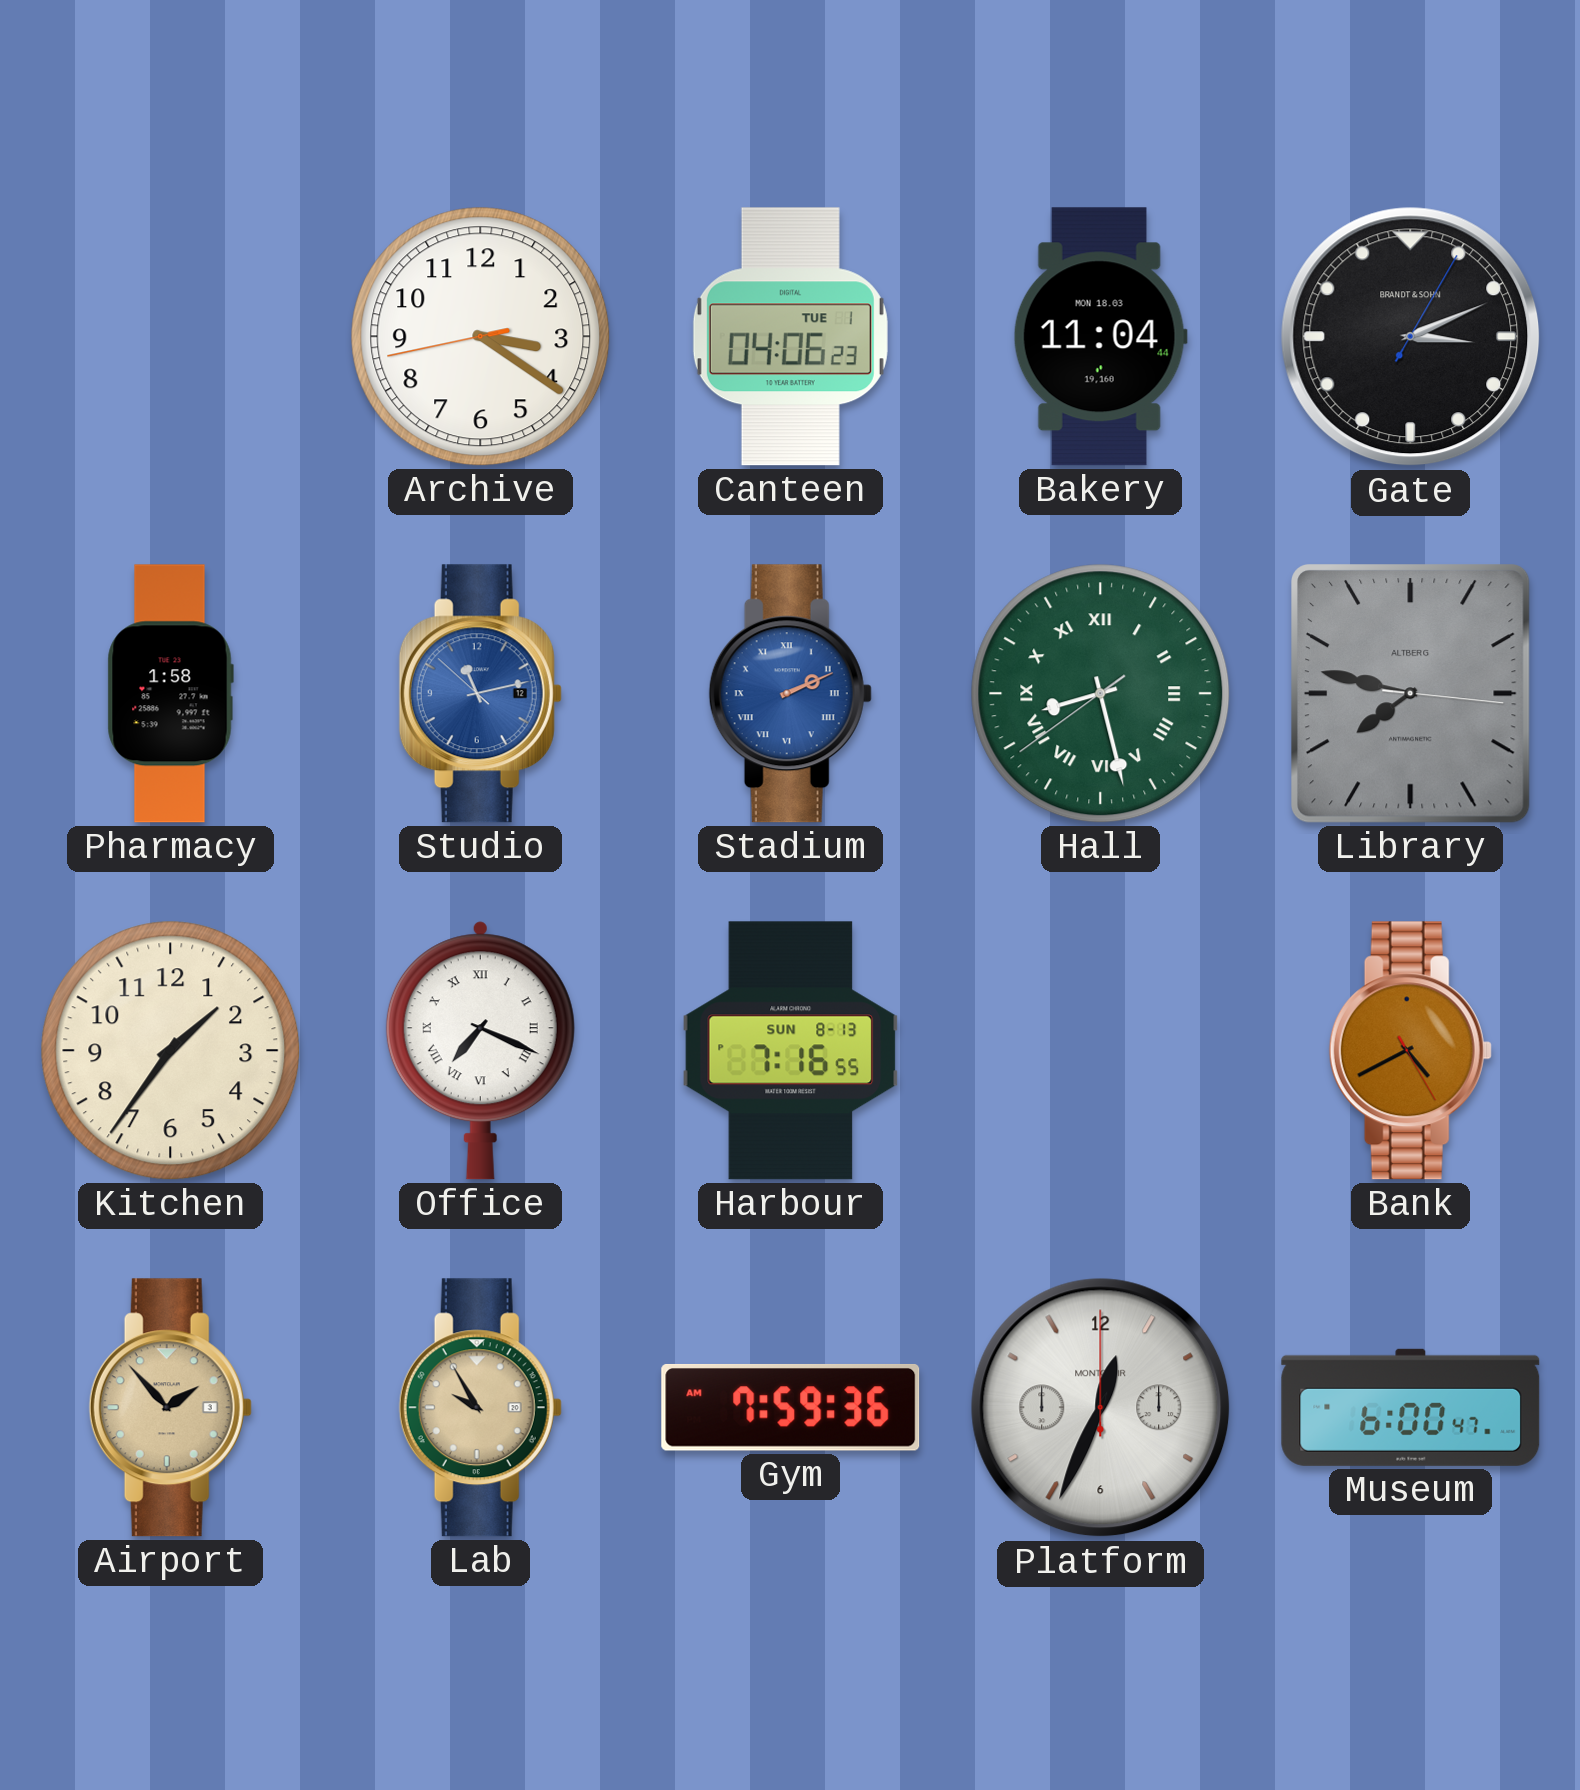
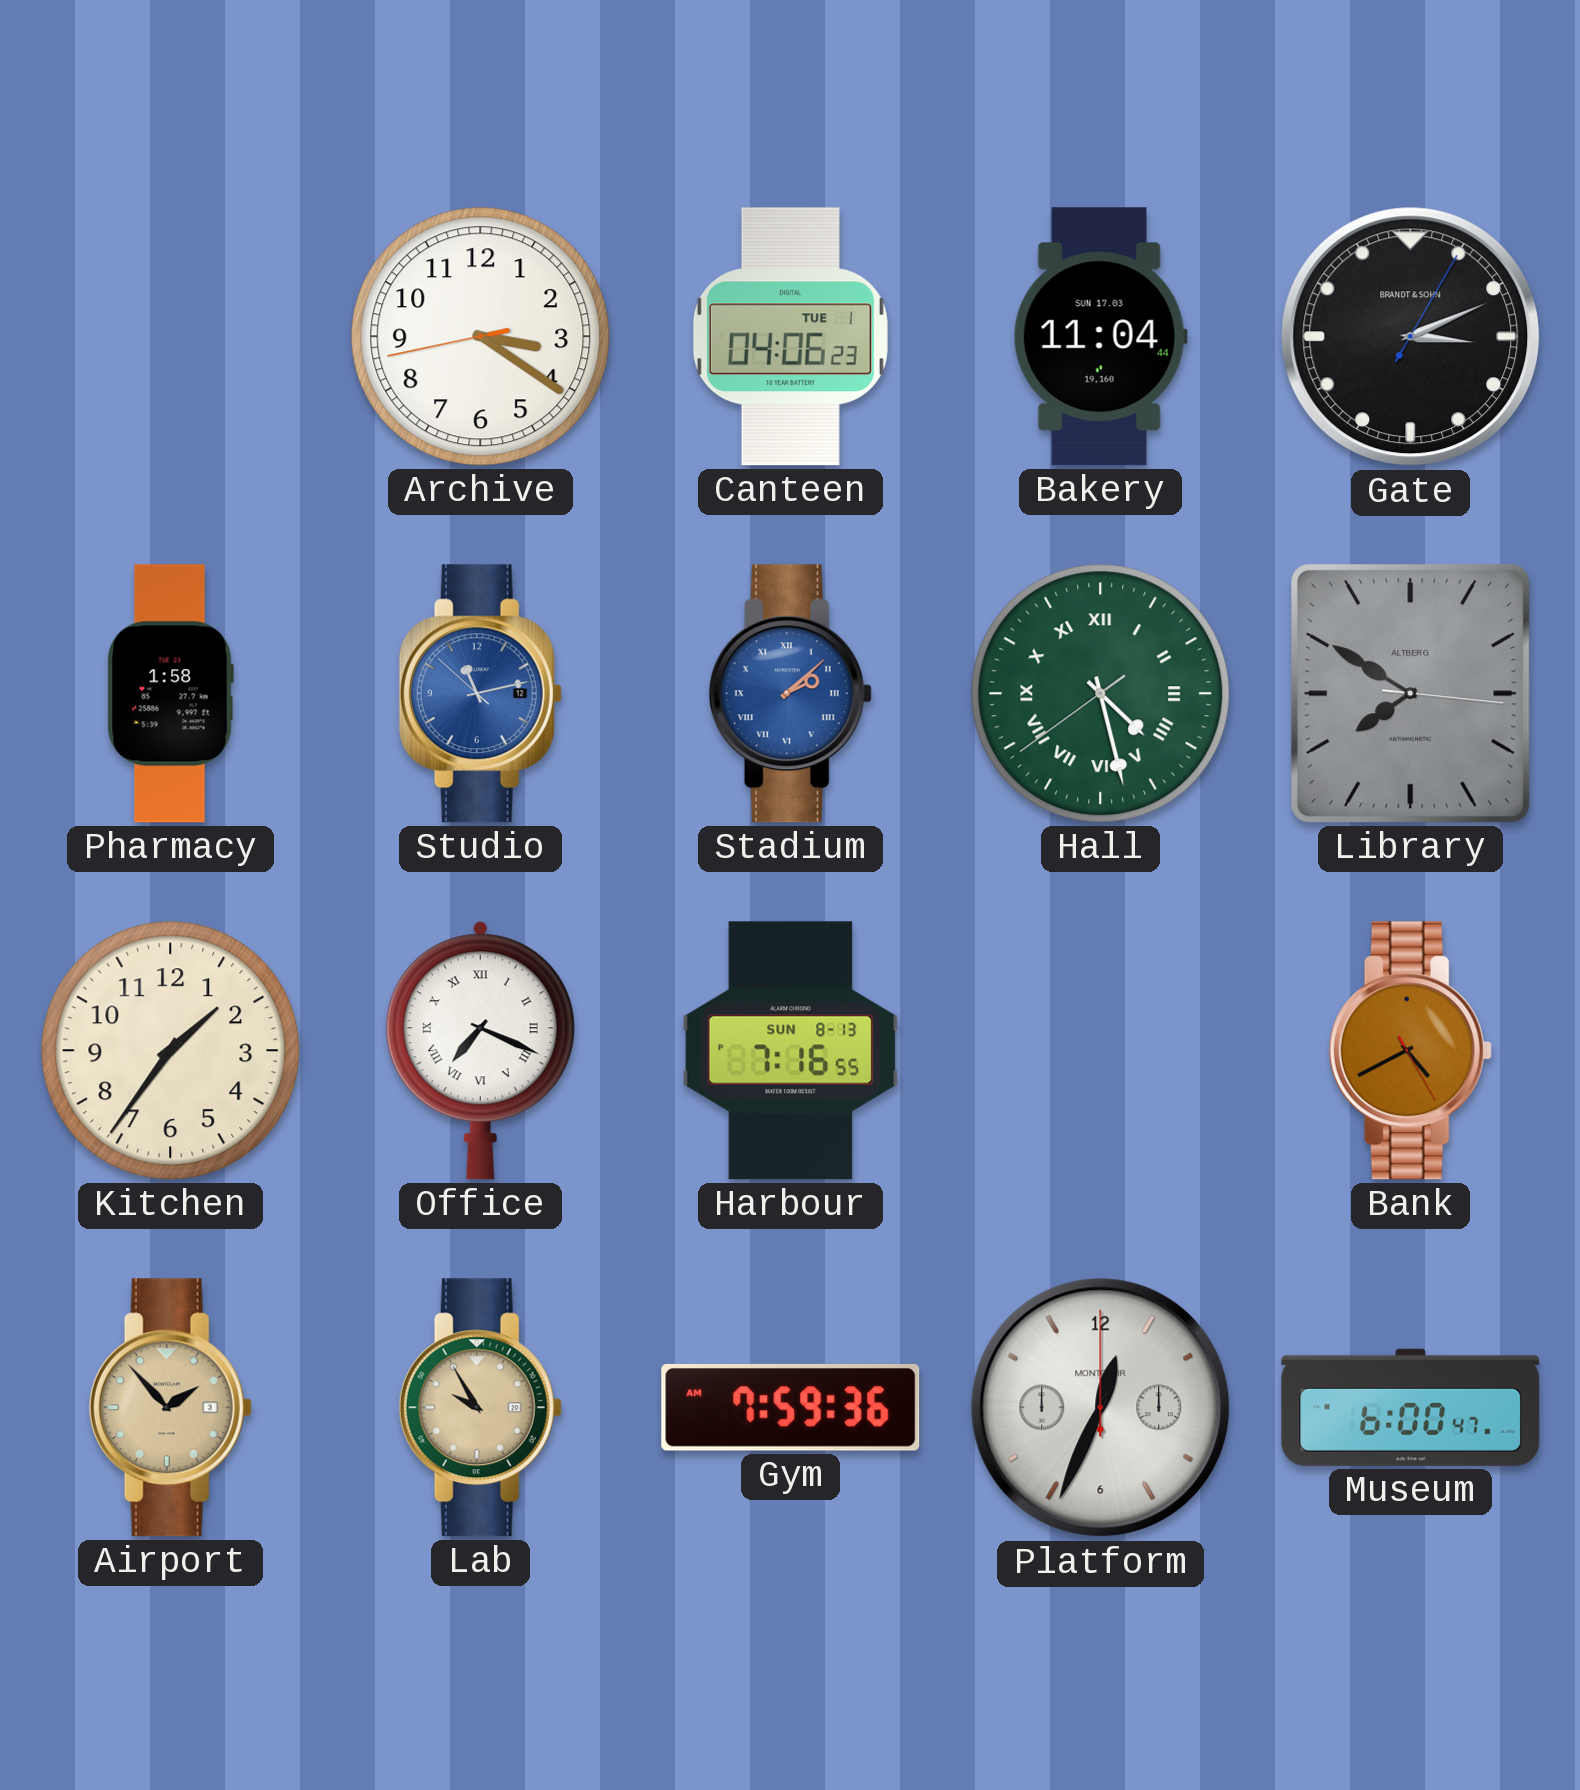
Bakery date: MON 18.03 -> SUN 17.03
Stadium: 2:11 -> 2:08
Hall: 8:27 -> 4:27
Library: 7:47 -> 7:50
